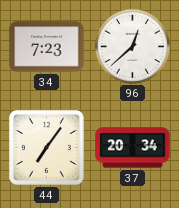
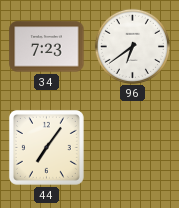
96: 12:38 -> 6:39
37: 20:34 -> none
